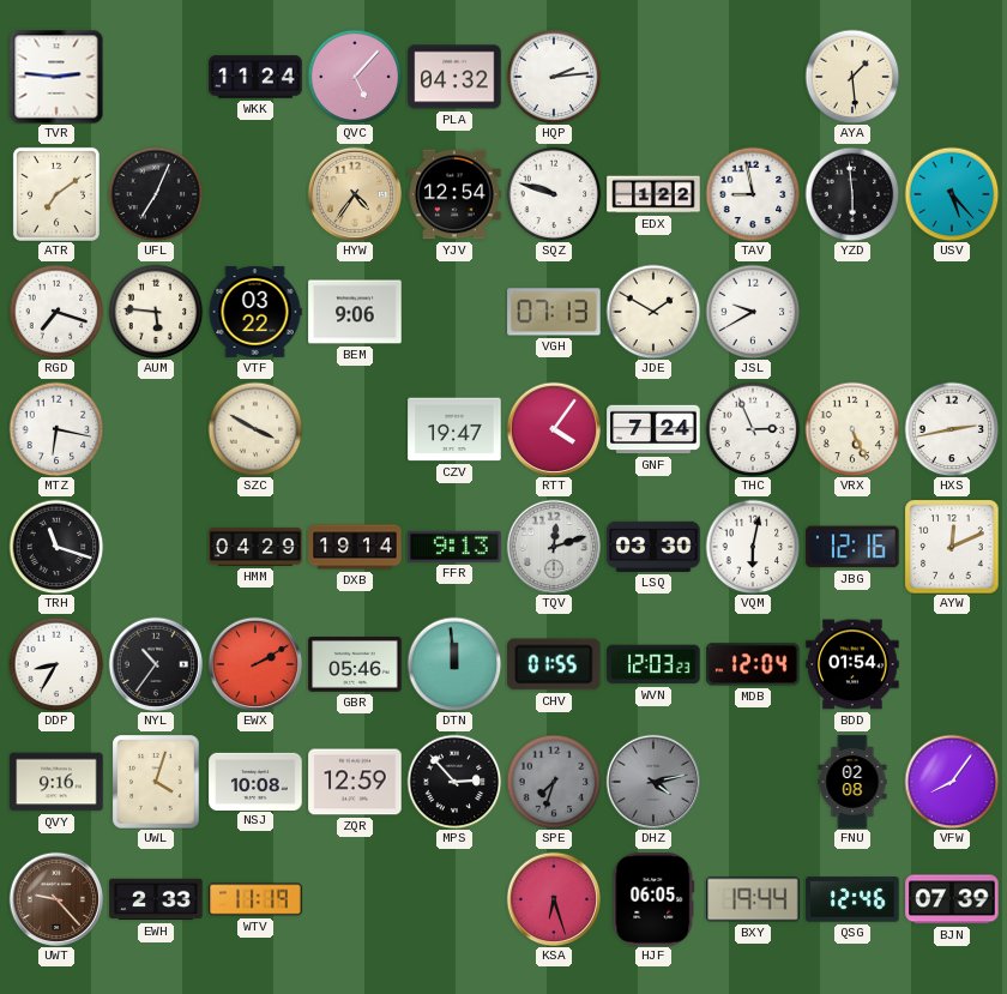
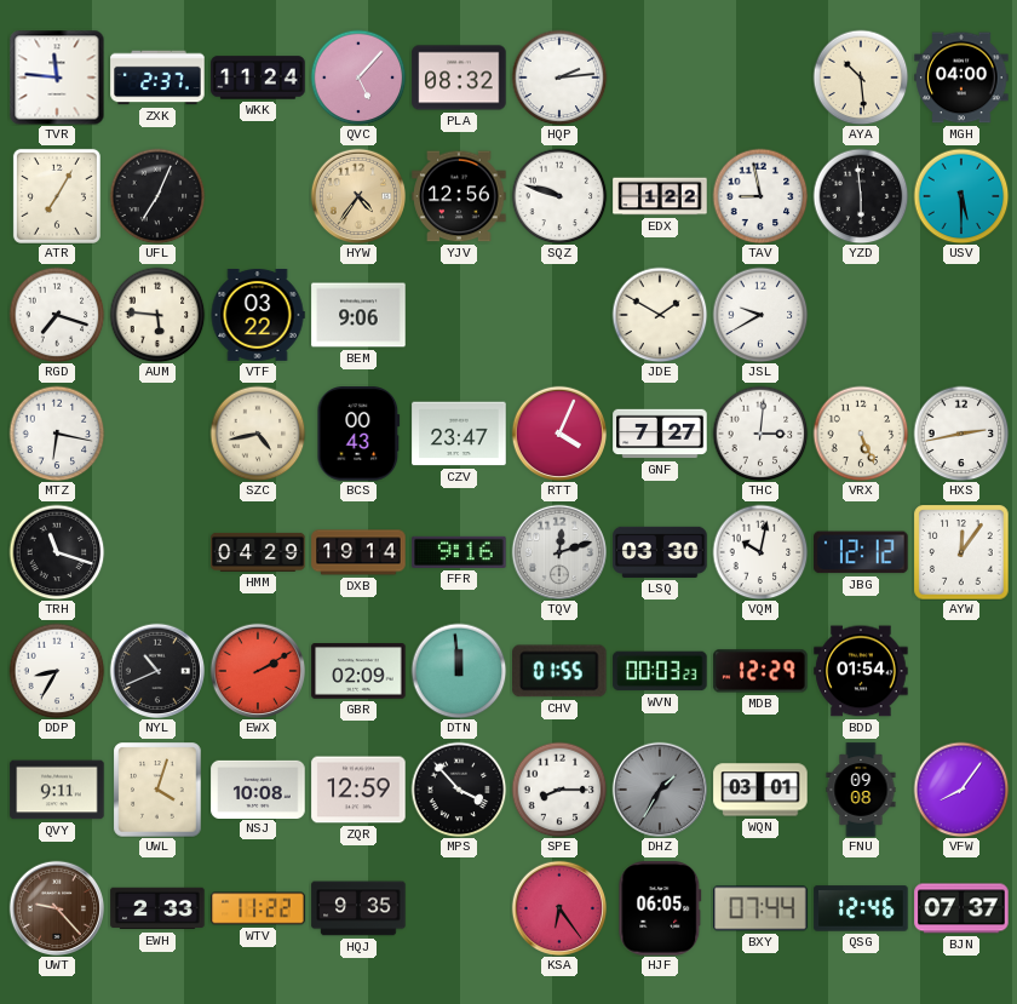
TVR: 2:46 -> 11:46
ZXK: none -> 2:37
PLA: 04:32 -> 08:32
AYA: 1:29 -> 10:29
MGH: none -> 04:00
ATR: 7:09 -> 7:05
YJV: 12:54 -> 12:56
USV: 5:23 -> 5:30
VGH: 07:13 -> none
SZC: 3:50 -> 4:43
BCS: none -> 00:43
CZV: 19:47 -> 23:47
RTT: 4:06 -> 4:04
GNF: 7:24 -> 7:27
THC: 2:56 -> 3:01
FFR: 9:13 -> 9:16
VQM: 6:02 -> 10:02
JBG: 12:16 -> 12:12
AYW: 12:11 -> 12:06
NYL: 10:36 -> 10:41
GBR: 05:46 -> 02:09
WVN: 12:03 -> 00:03
MDB: 12:04 -> 12:29
QVY: 9:16 -> 9:11
MPS: 2:53 -> 3:53
SPE: 7:33 -> 8:15
SPE dial: grey -> white
DHZ: 4:13 -> 1:35
WQN: none -> 03:01
FNU: 02:08 -> 09:08
WTV: 11:19 -> 11:22
HQJ: none -> 9:35
KSA: 6:27 -> 6:24
BXY: 19:44 -> 07:44
BJN: 07:39 -> 07:37
